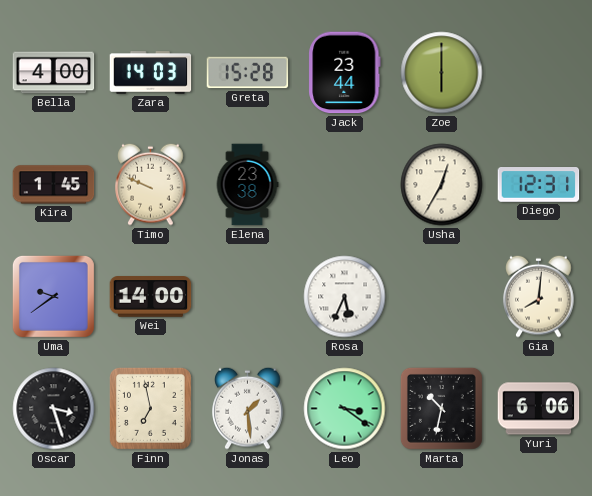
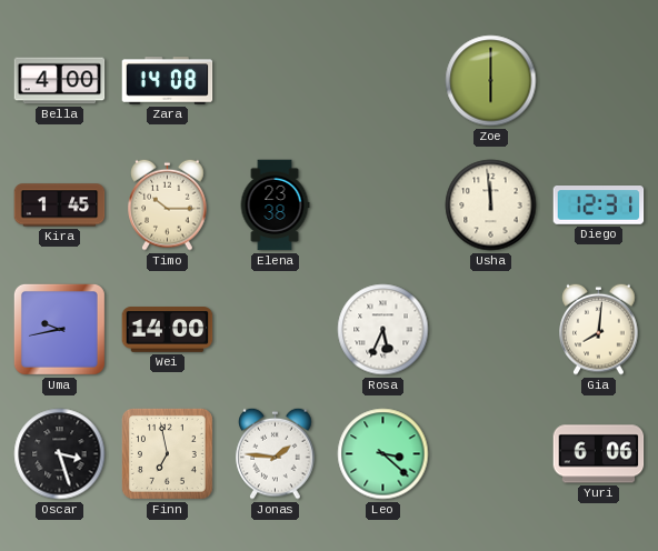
Zara: 14:03 -> 14:08
Greta: 15:28 -> none
Jack: 23:44 -> none
Timo: 9:49 -> 10:15
Usha: 12:35 -> 11:59
Uma: 9:39 -> 9:43
Jonas: 1:29 -> 1:46
Leo: 3:21 -> 3:22
Marta: 10:32 -> none
